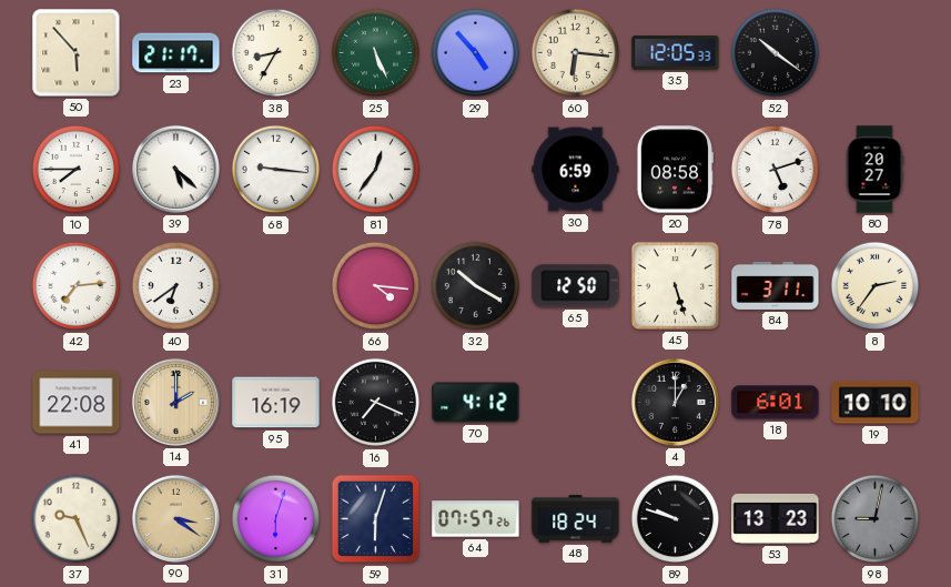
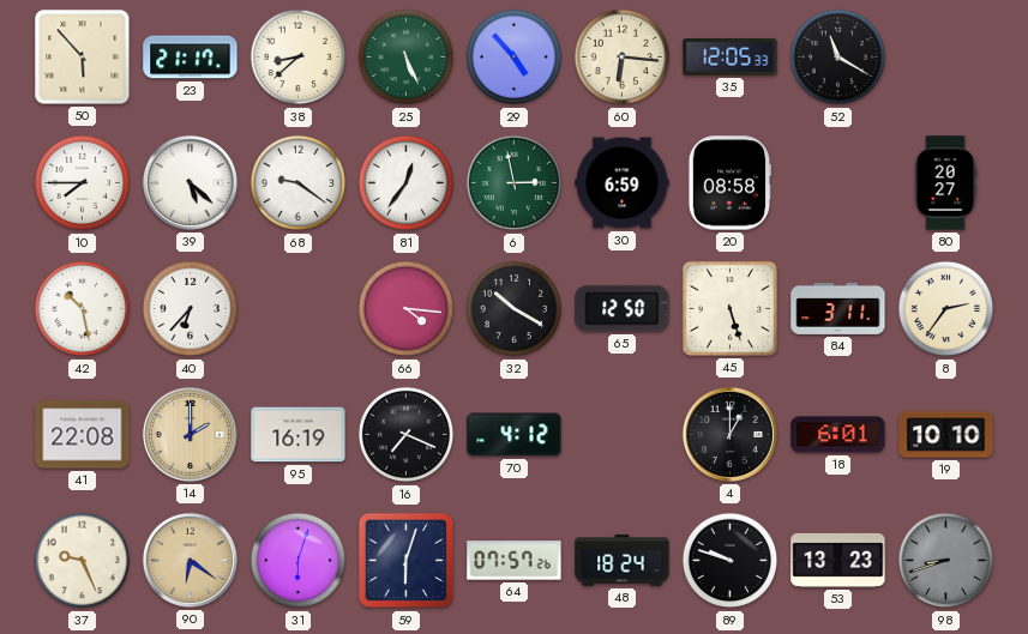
38: 8:35 -> 8:38
52: 10:21 -> 11:20
68: 9:16 -> 9:21
6: none -> 2:58
78: 5:12 -> none
42: 7:14 -> 10:28
40: 6:39 -> 6:37
90: 3:21 -> 6:21
98: 9:02 -> 8:42
